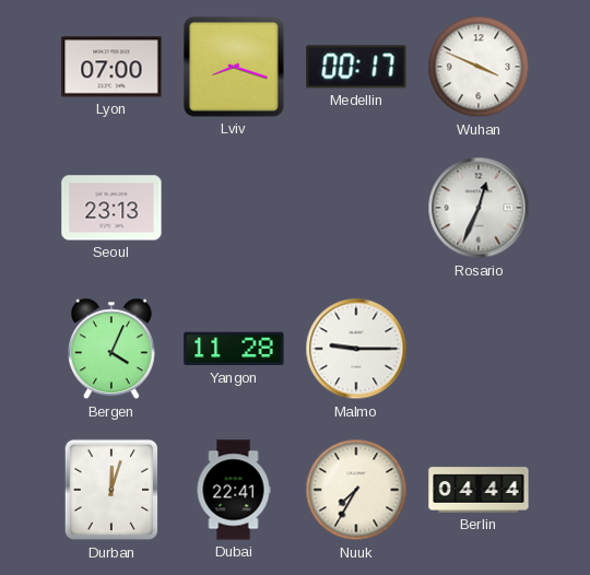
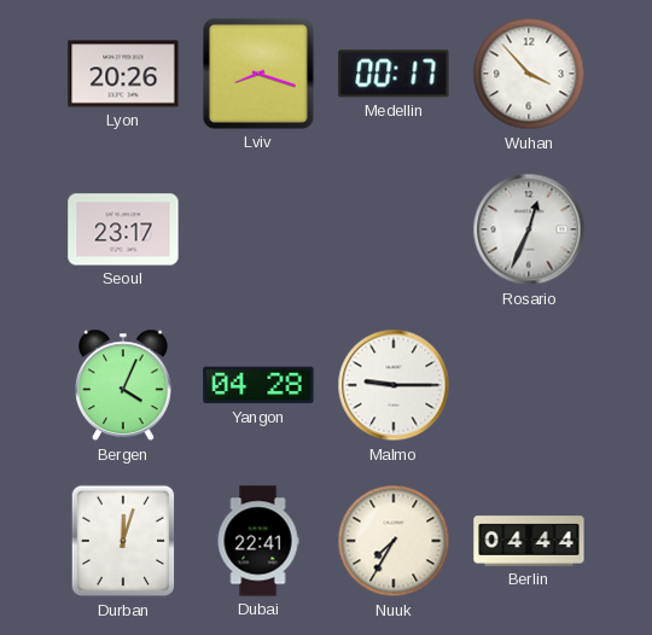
Lyon: 07:00 -> 20:26
Wuhan: 3:49 -> 3:53
Seoul: 23:13 -> 23:17
Yangon: 11:28 -> 04:28
